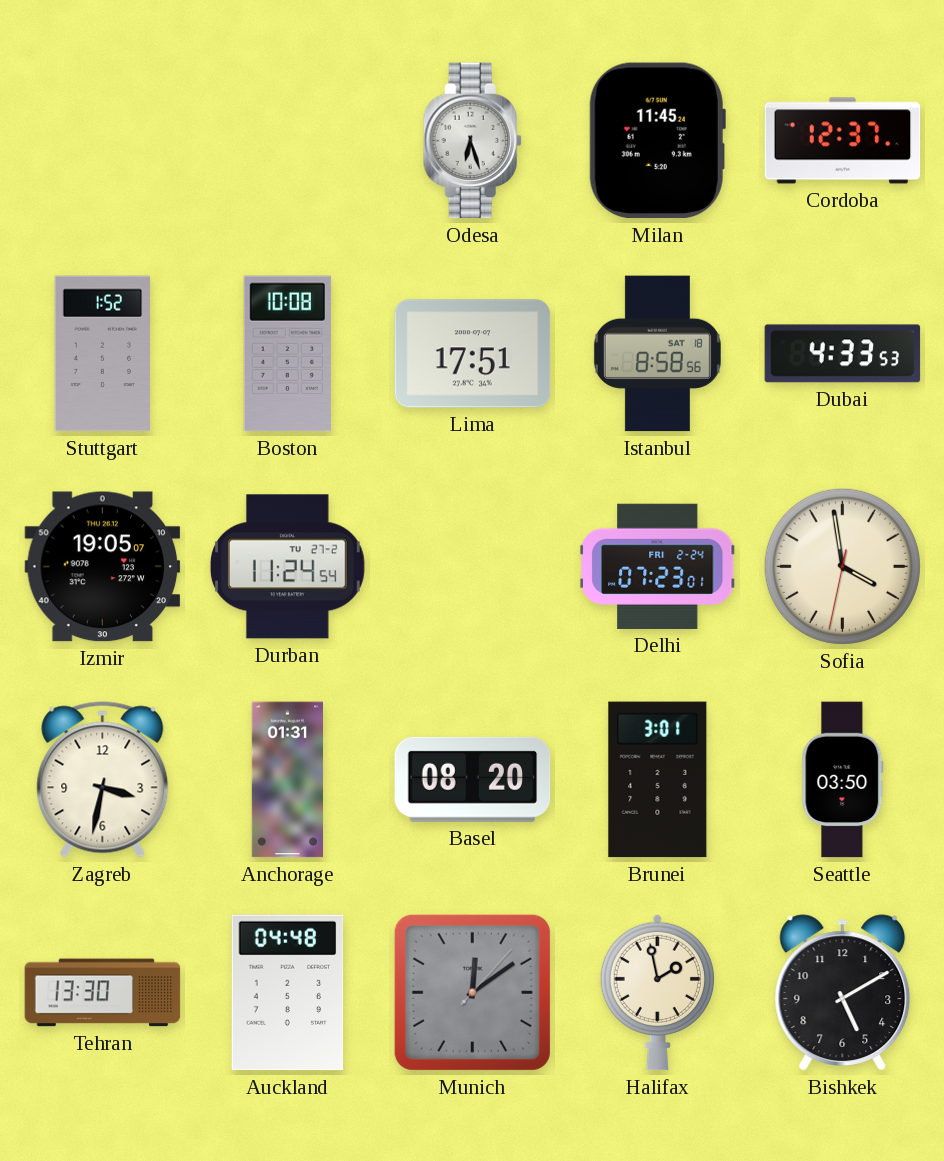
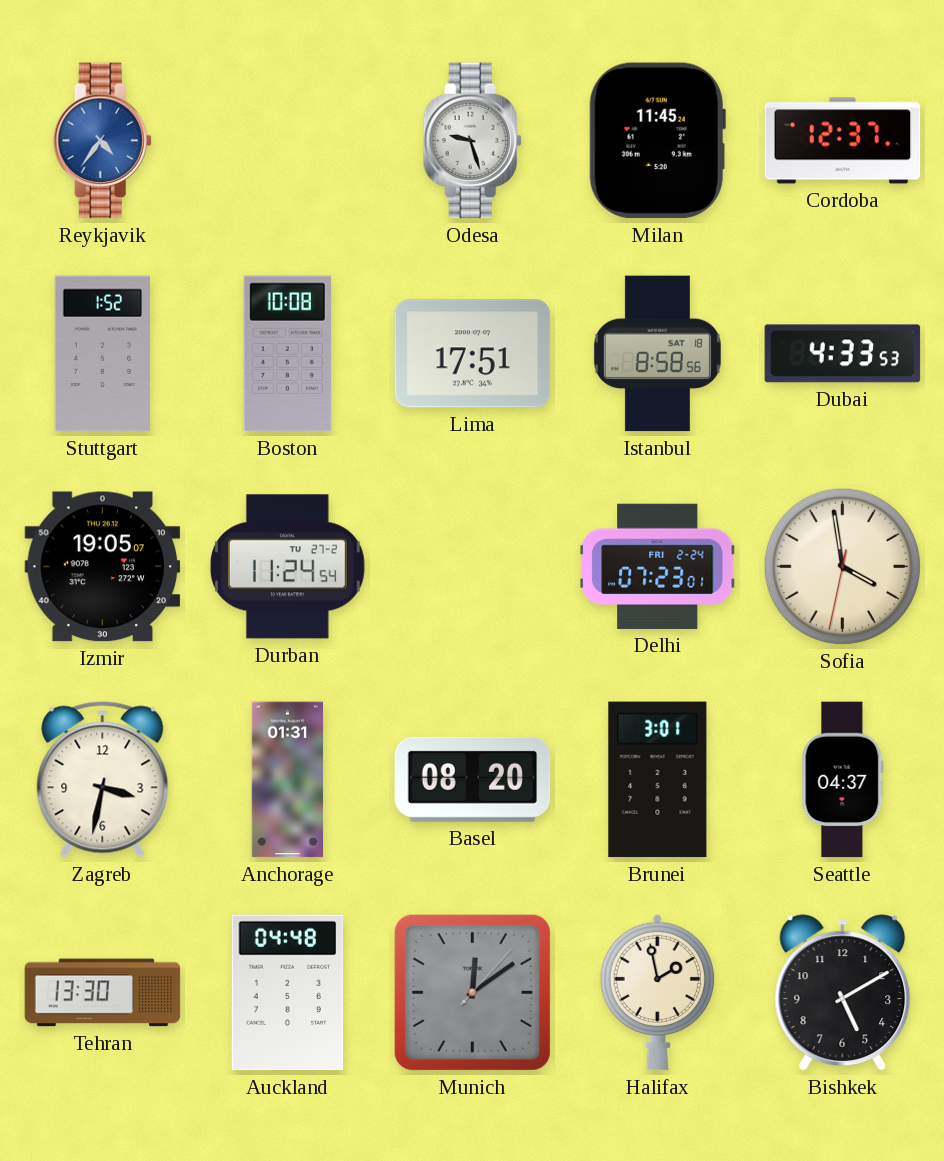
Reykjavik: none -> 4:36
Odesa: 6:27 -> 9:27
Seattle: 03:50 -> 04:37
